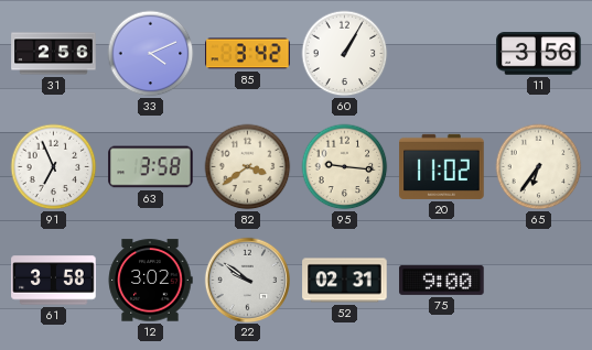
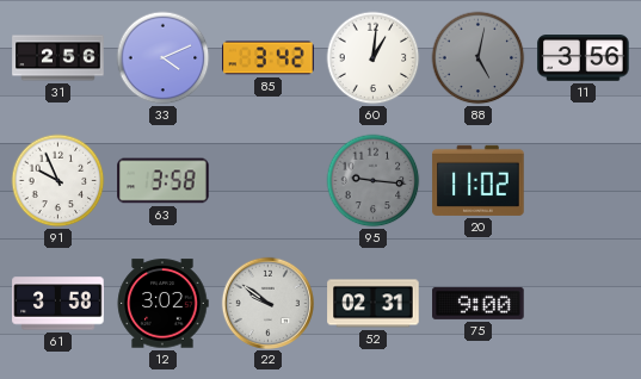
60: 1:05 -> 1:01
88: none -> 5:02
91: 6:56 -> 9:56
82: 3:39 -> none
95 dial: cream -> grey
65: 6:36 -> none
